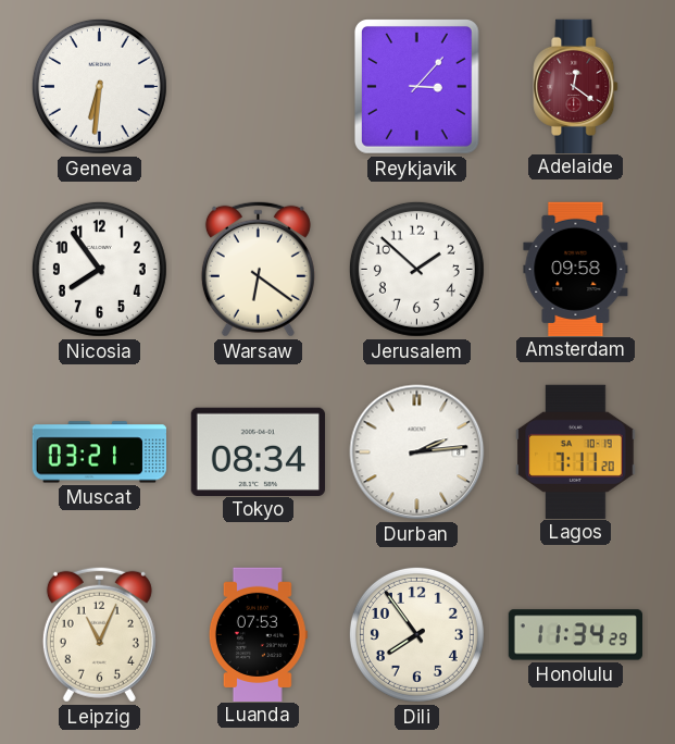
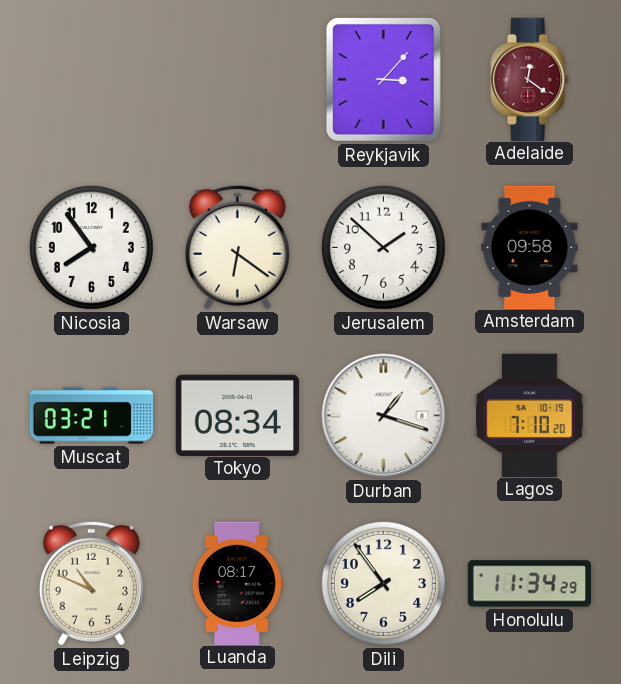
Geneva: 6:31 -> none
Durban: 2:14 -> 1:18
Lagos: 7:11 -> 7:10
Leipzig: 11:04 -> 10:49
Luanda: 07:53 -> 08:17
